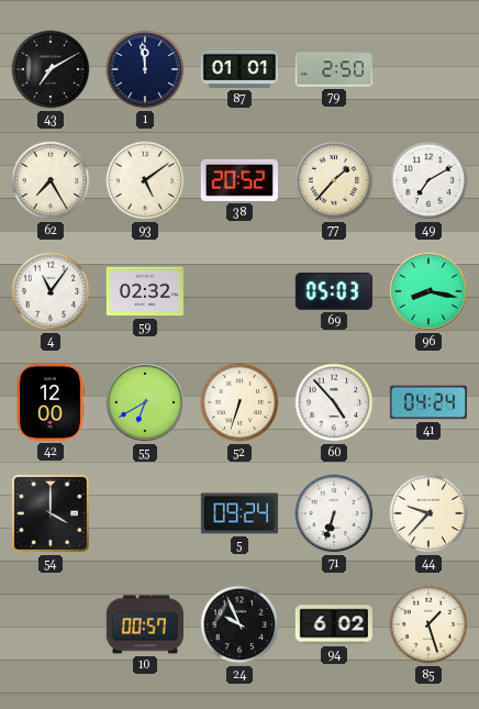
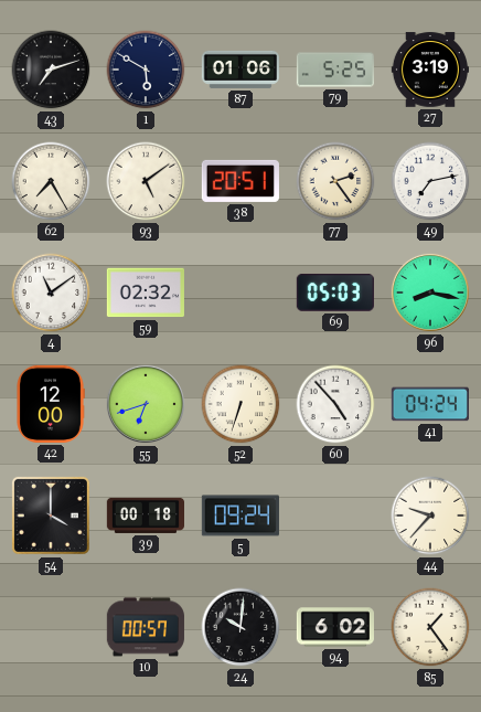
43: 7:10 -> 7:12
1: 11:59 -> 5:50
87: 01:01 -> 01:06
79: 2:50 -> 5:25
27: none -> 3:19
38: 20:52 -> 20:51
77: 1:37 -> 2:24
49: 7:10 -> 7:13
4: 11:06 -> 11:09
55: 6:40 -> 6:42
39: none -> 00:18
71: 6:33 -> none
24: 9:56 -> 10:01
85: 1:27 -> 1:24
